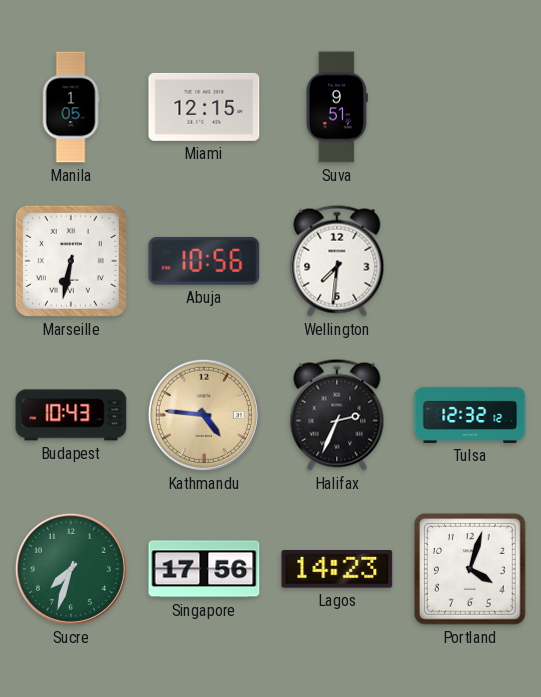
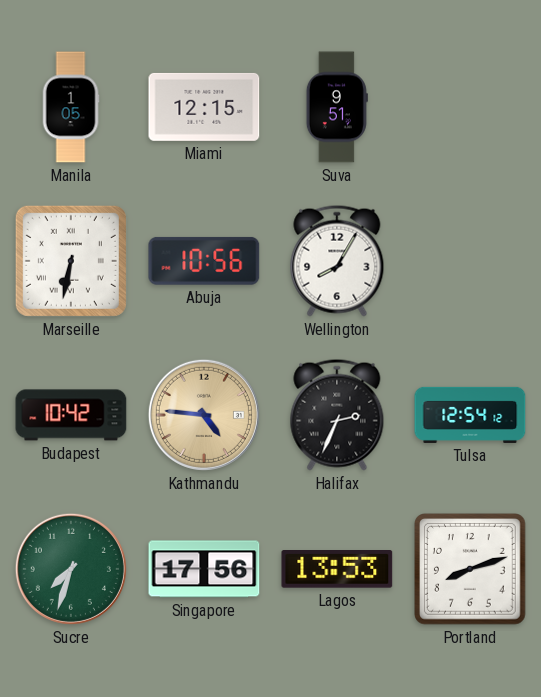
Wellington: 7:31 -> 8:05
Budapest: 10:43 -> 10:42
Tulsa: 12:32 -> 12:54
Lagos: 14:23 -> 13:53
Portland: 4:03 -> 8:12
